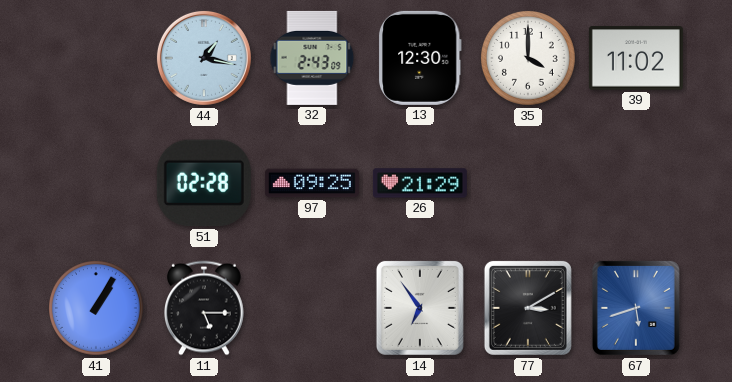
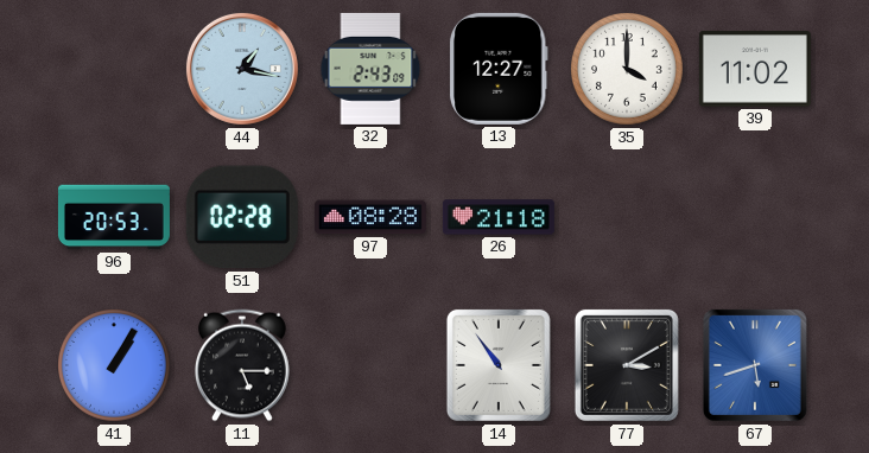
13: 12:30 -> 12:27
96: none -> 20:53
97: 09:25 -> 08:28
26: 21:29 -> 21:18
14: 6:54 -> 10:54
